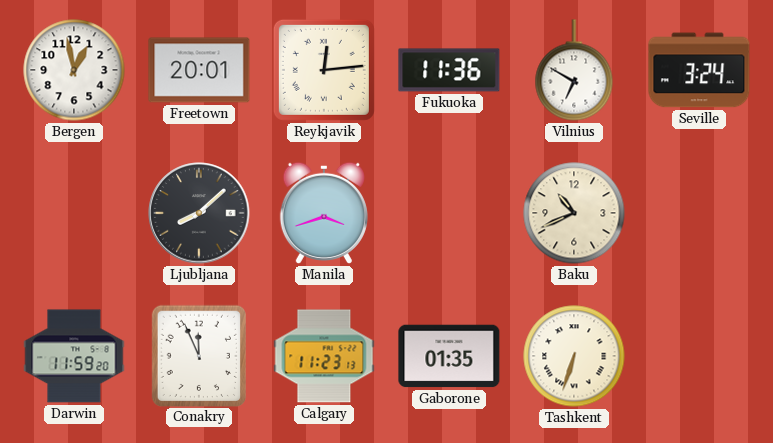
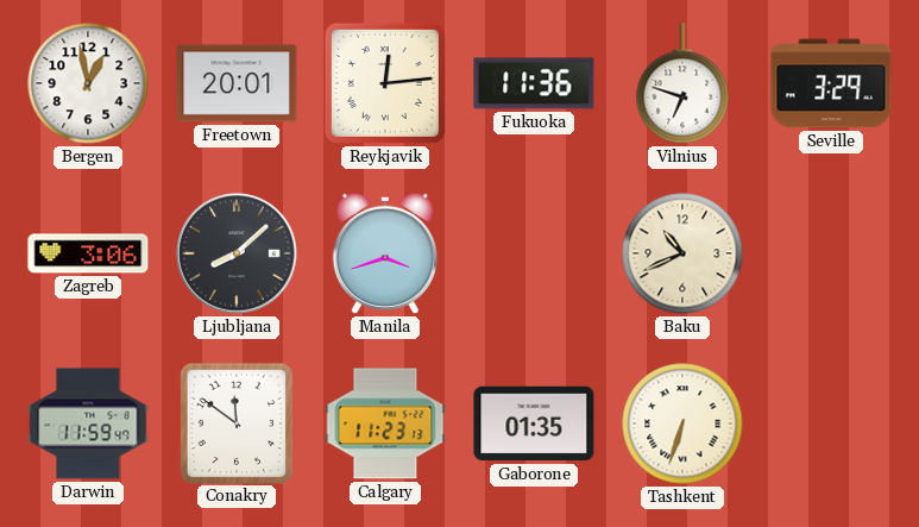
Vilnius: 6:50 -> 6:48
Seville: 3:24 -> 3:29
Zagreb: none -> 3:06
Darwin: 11:59:20 -> 11:59:47
Conakry: 11:56 -> 11:51
